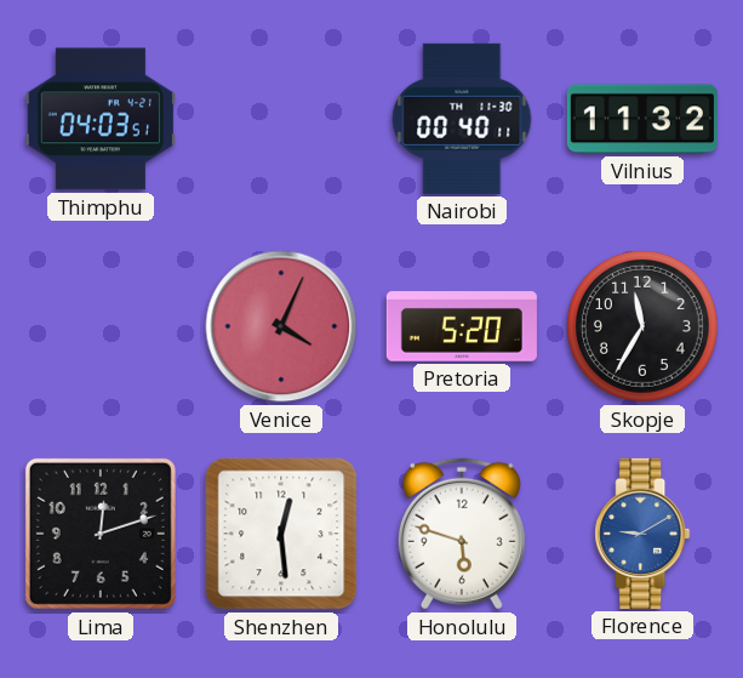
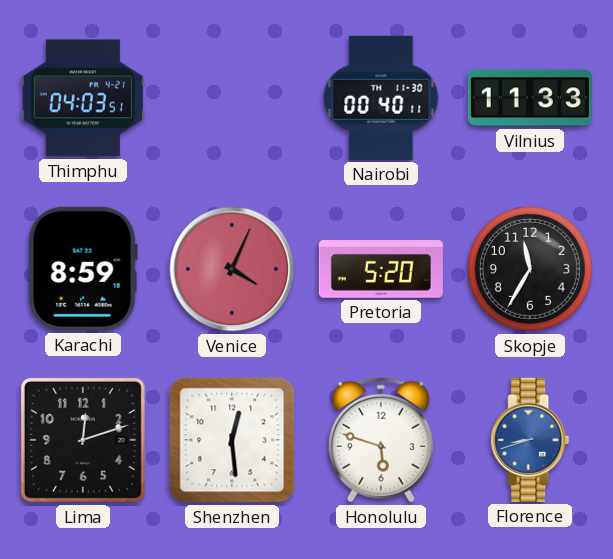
Vilnius: 11:32 -> 11:33
Karachi: none -> 8:59
Florence: 9:10 -> 8:42
